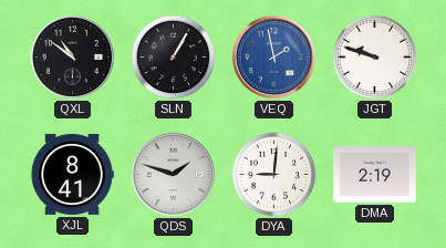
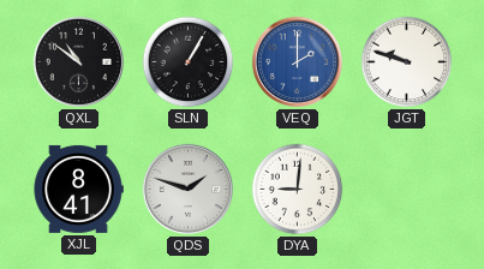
VEQ: 1:58 -> 2:00
DMA: 2:19 -> none
